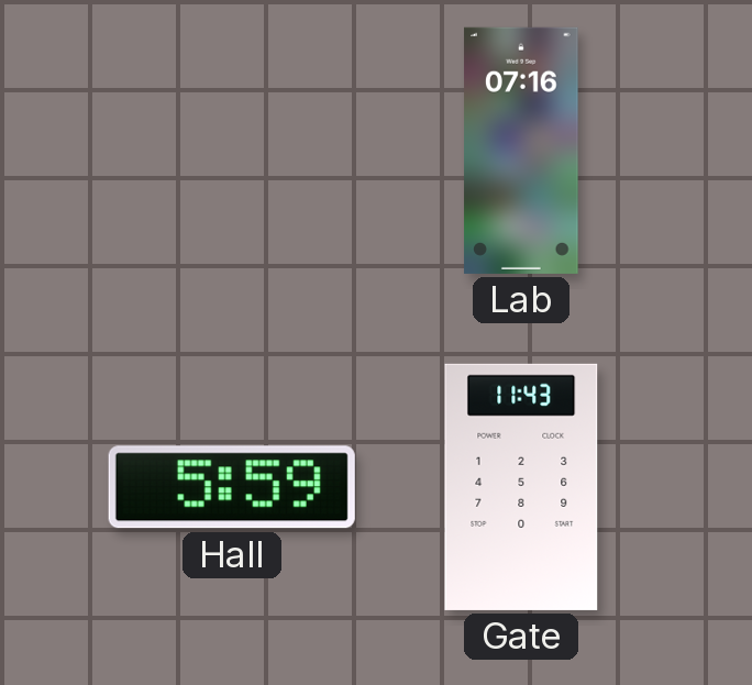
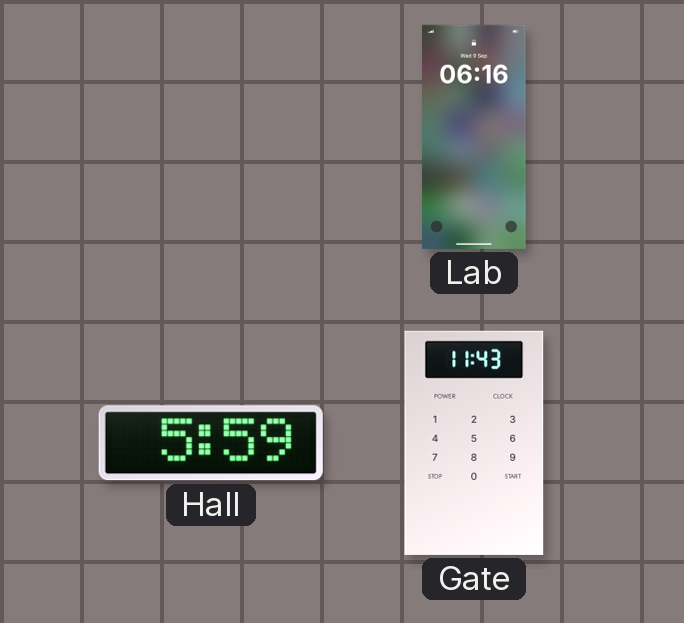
Lab: 07:16 -> 06:16
